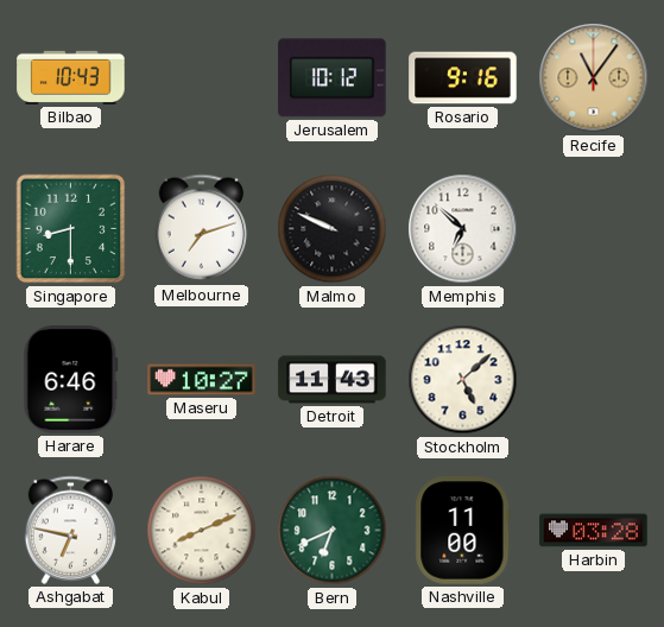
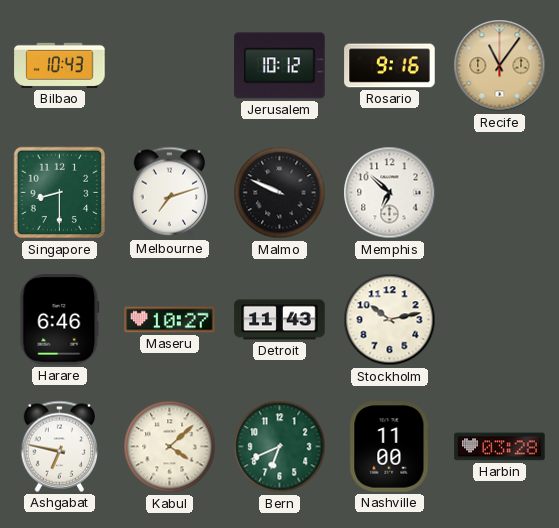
Stockholm: 5:08 -> 10:13
Kabul: 8:11 -> 4:08
